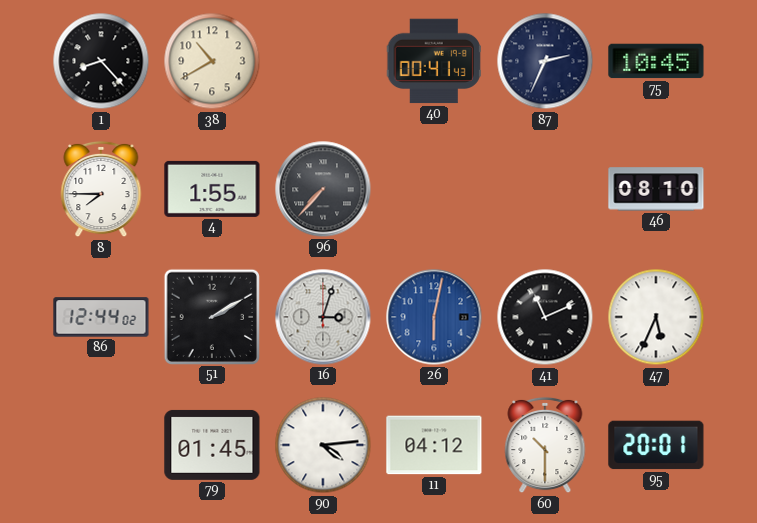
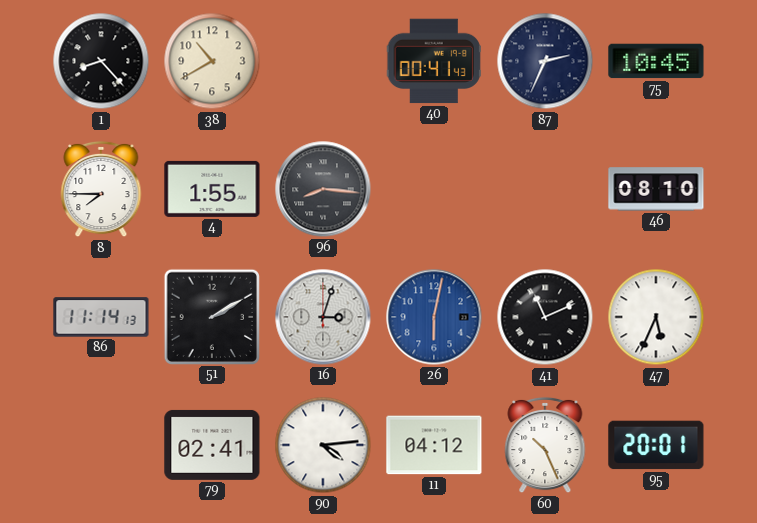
96: 7:37 -> 8:16
86: 12:44 -> 11:14
79: 01:45 -> 02:41
60: 10:30 -> 10:26
